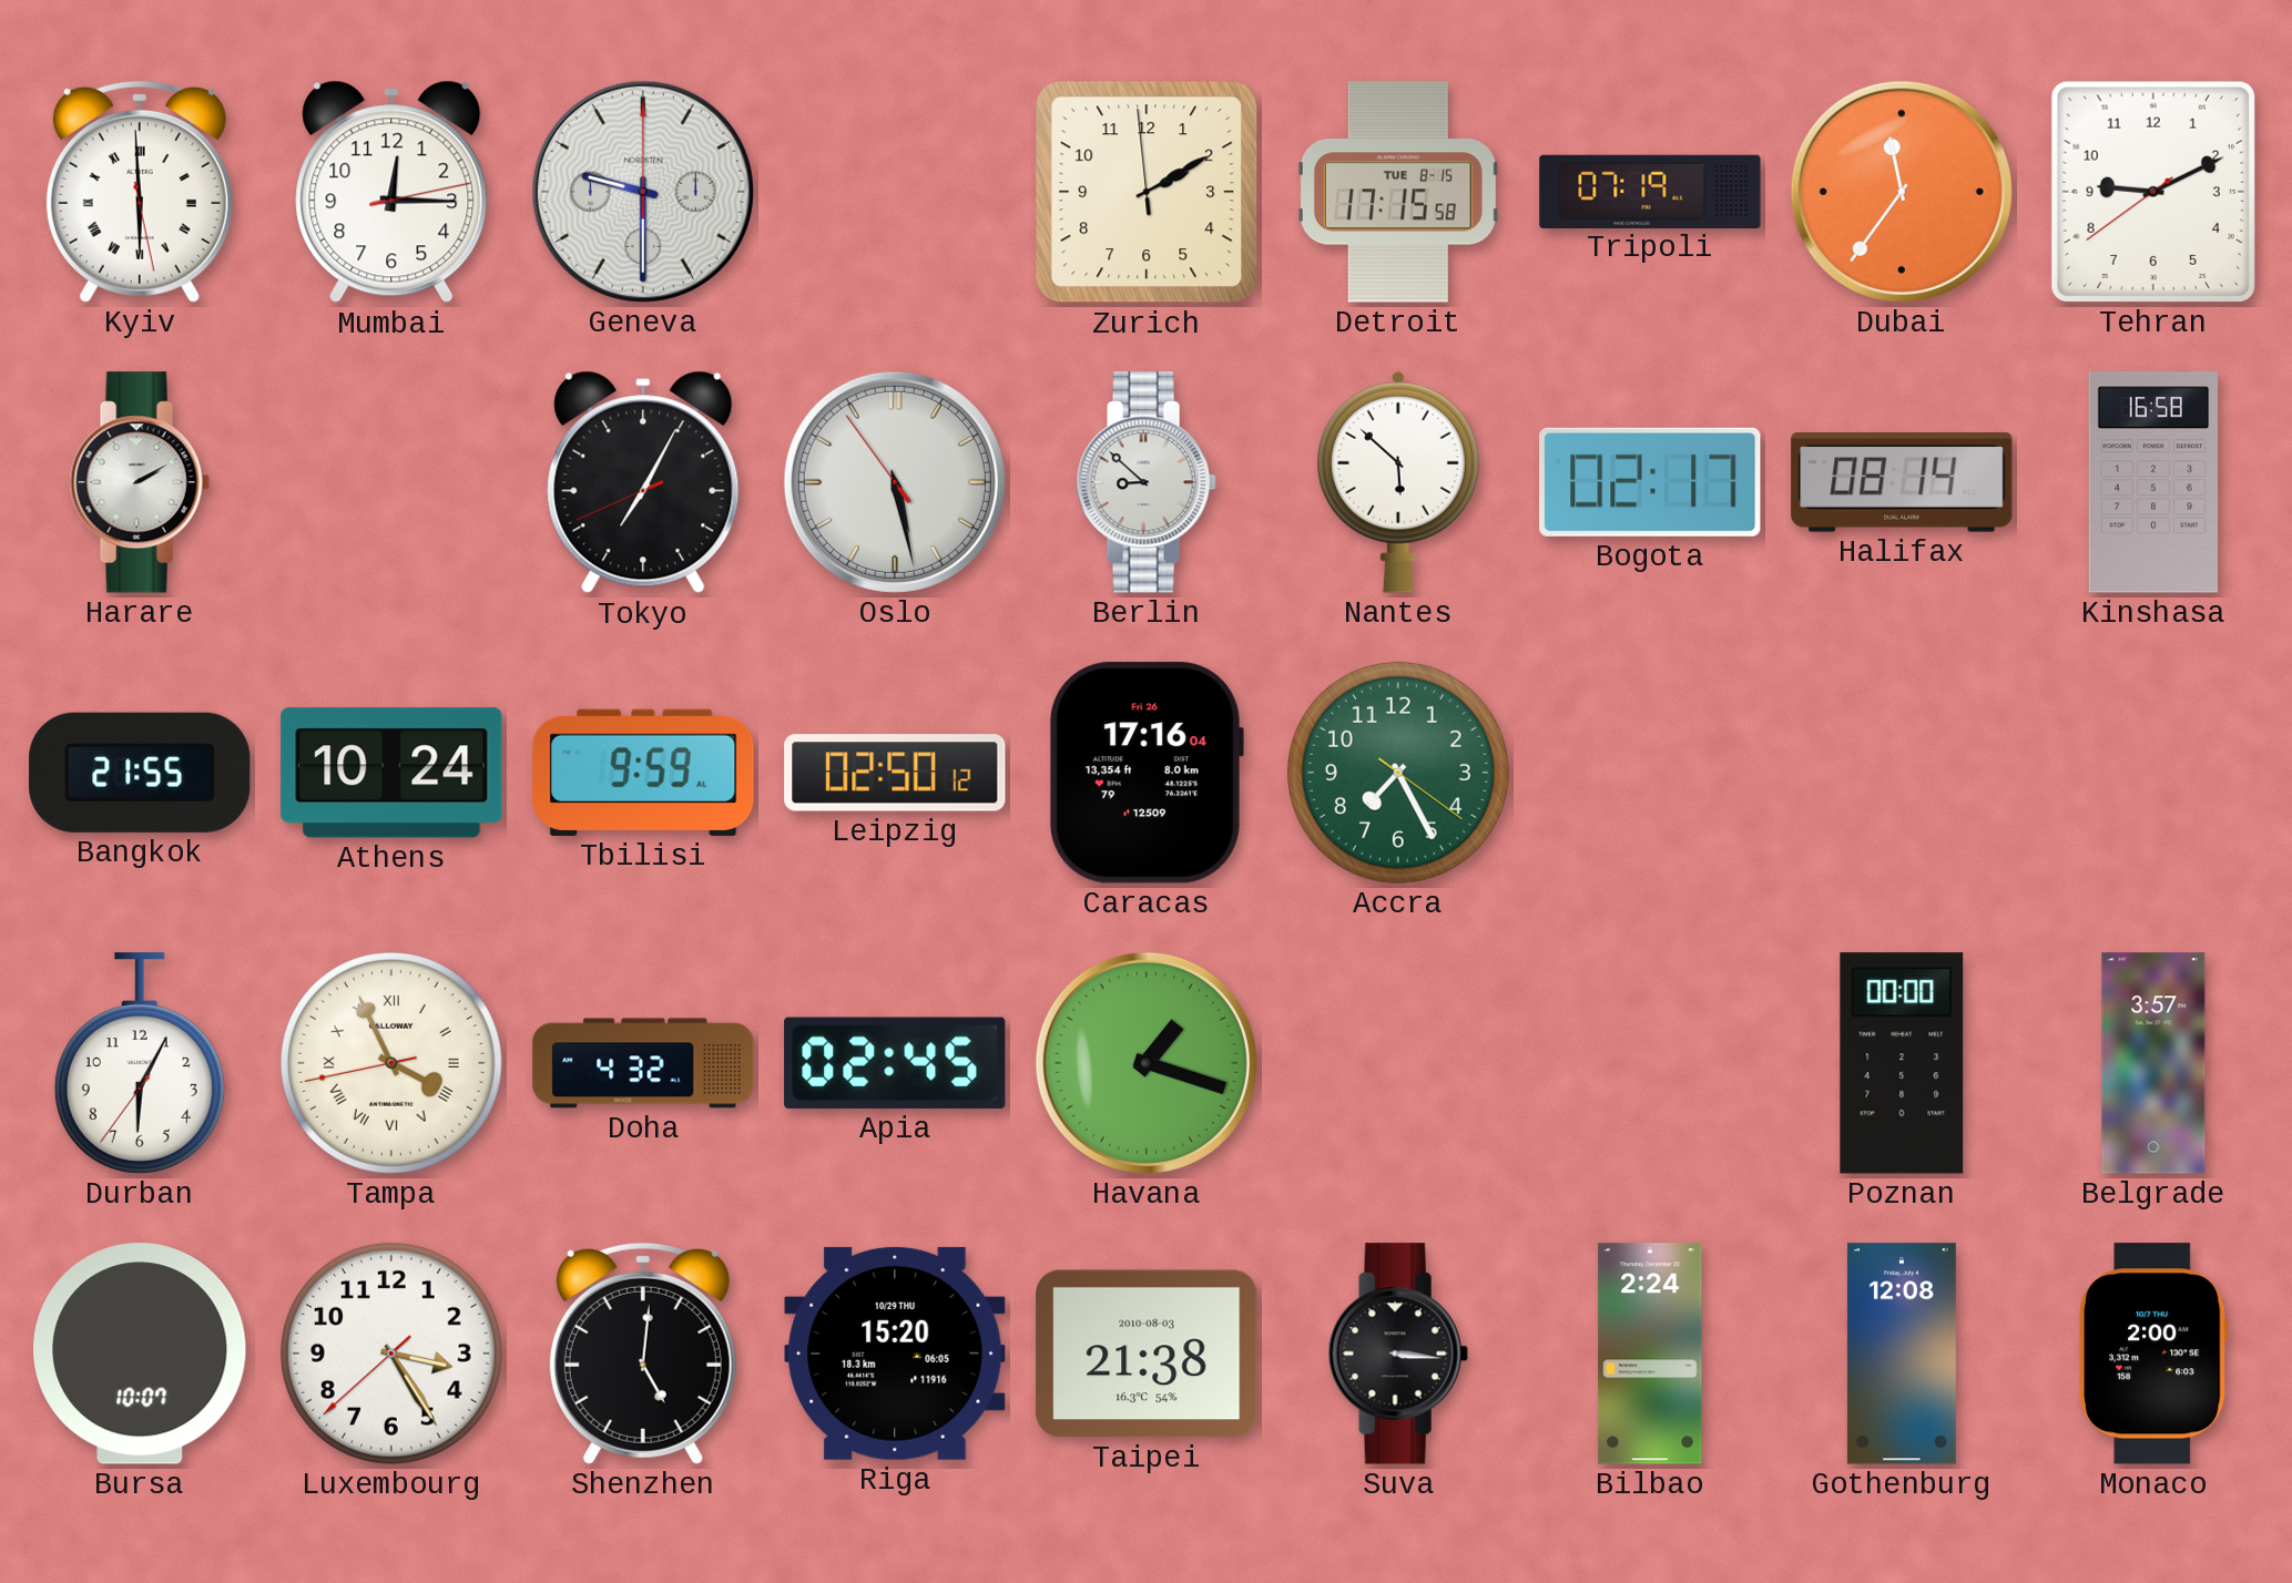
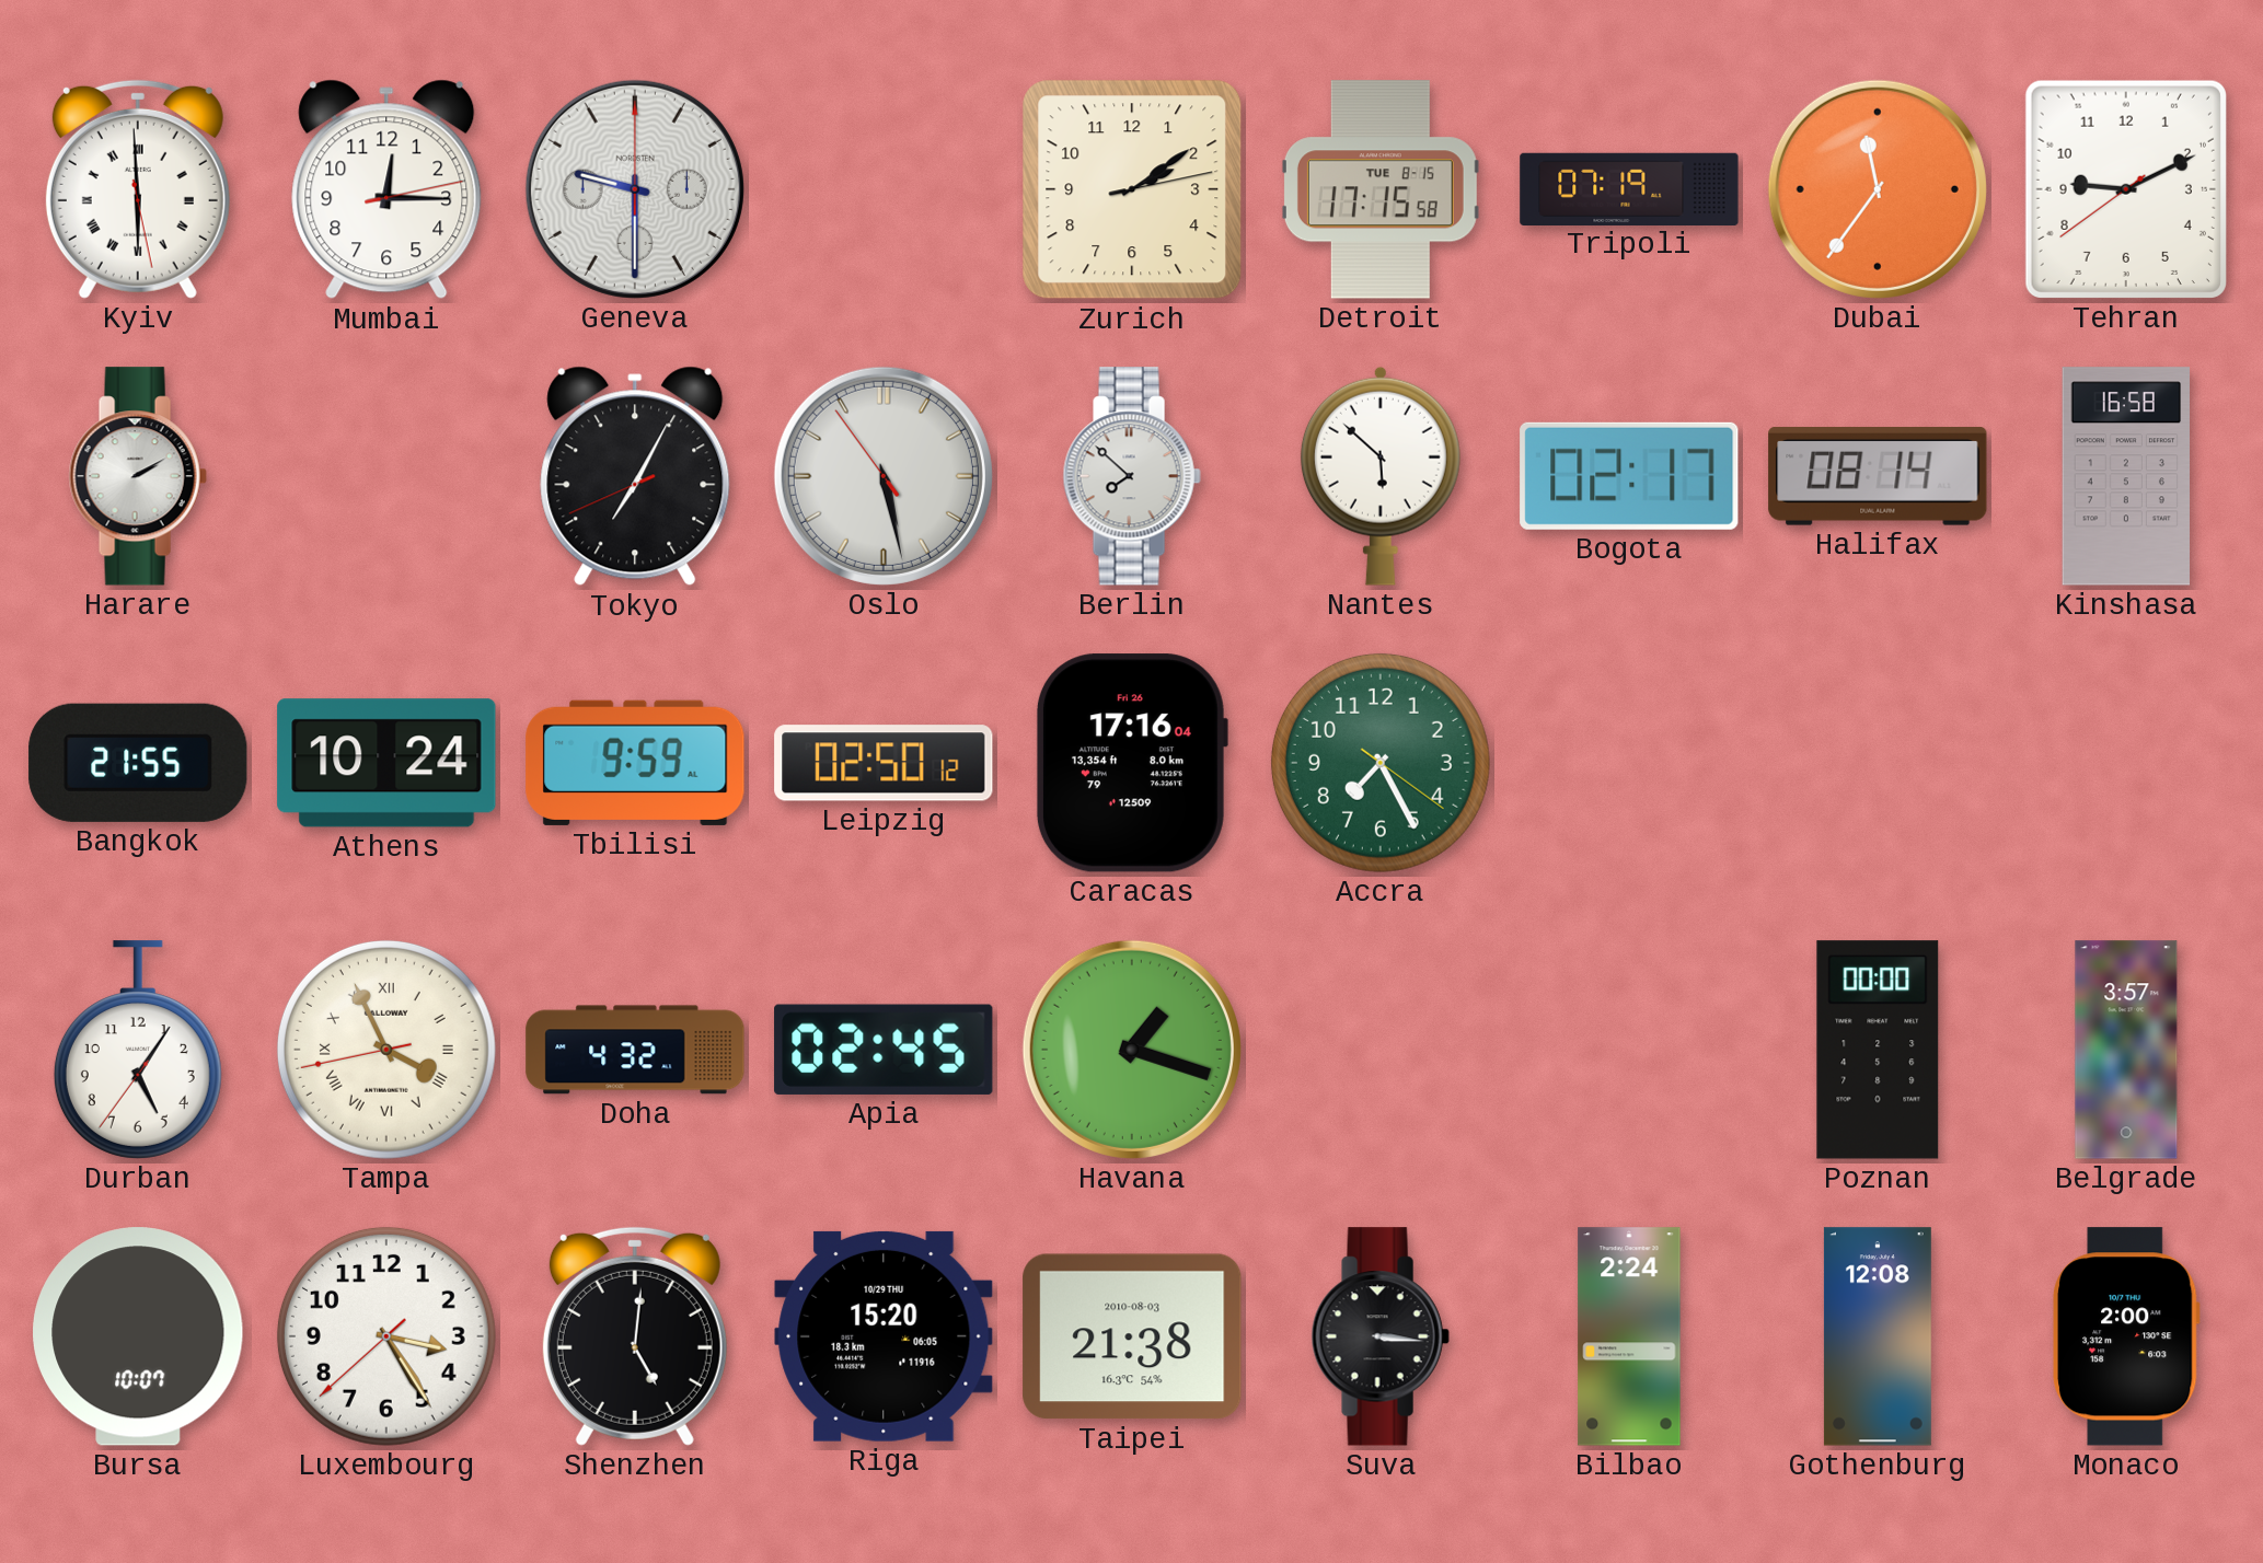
Zurich: 2:09:59 -> 2:09:13
Berlin: 8:52 -> 7:52
Durban: 6:04 -> 5:05
